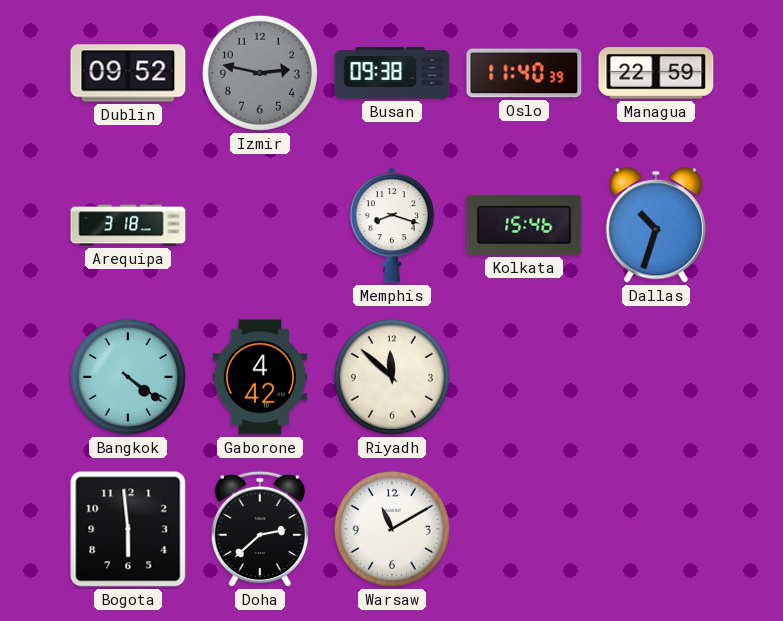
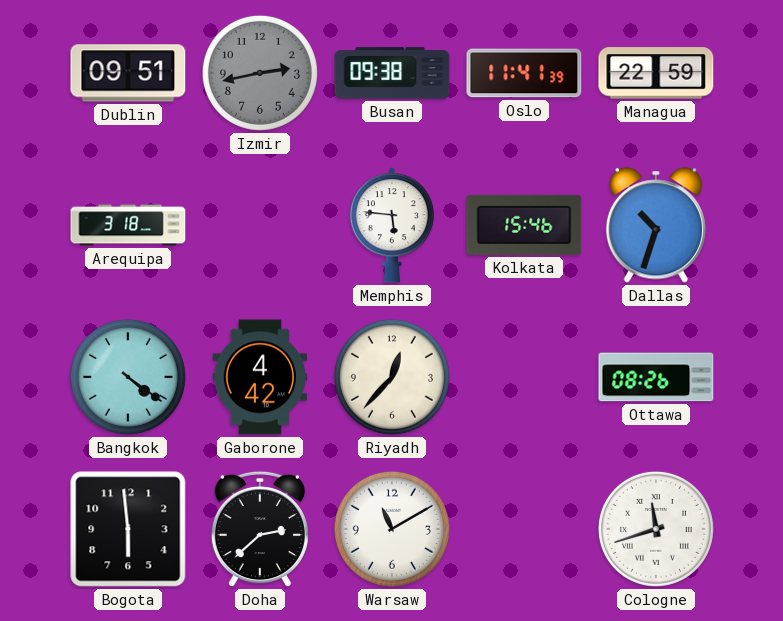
Dublin: 09:52 -> 09:51
Izmir: 2:47 -> 2:43
Oslo: 11:40 -> 11:41
Memphis: 8:18 -> 5:46
Riyadh: 11:52 -> 12:37
Ottawa: none -> 08:26
Cologne: none -> 11:42
